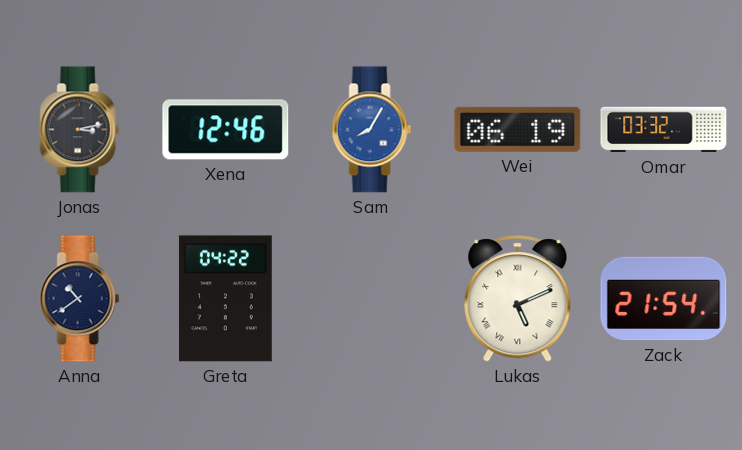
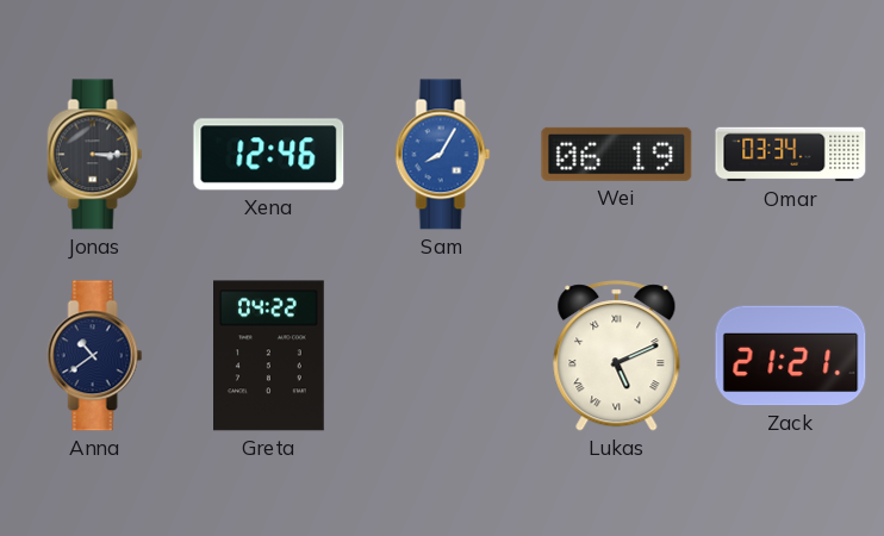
Jonas: 3:13 -> 3:15
Omar: 03:32 -> 03:34
Zack: 21:54 -> 21:21
